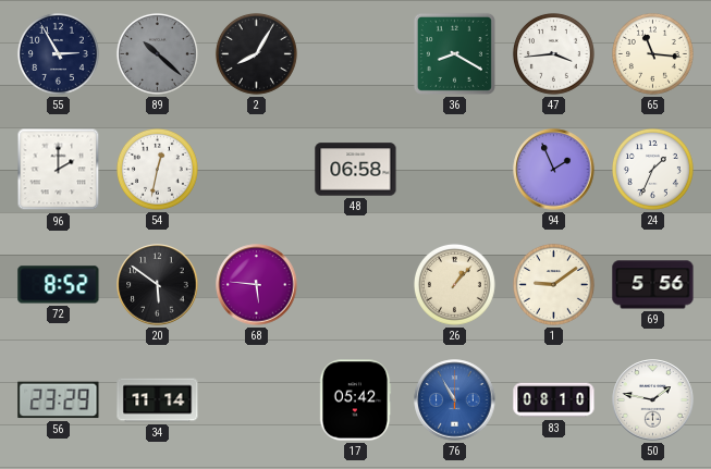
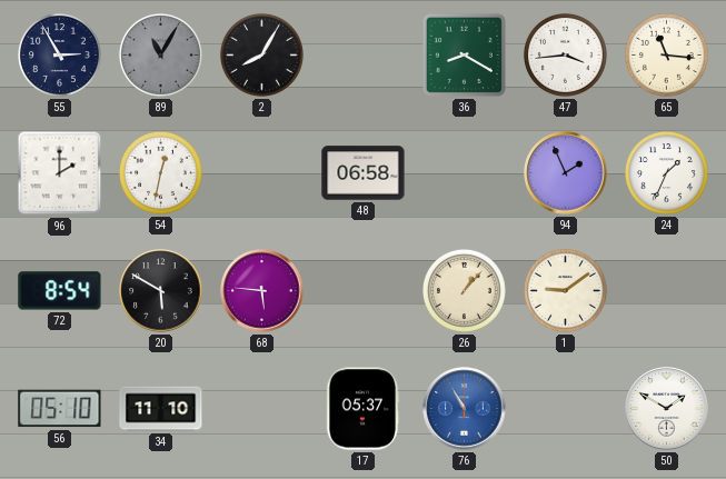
89: 10:22 -> 11:05
72: 8:52 -> 8:54
20: 5:51 -> 5:50
69: 5:56 -> none
56: 23:29 -> 05:10
34: 11:14 -> 11:10
17: 05:42 -> 05:37
83: 08:10 -> none
50: 1:47 -> 1:50
